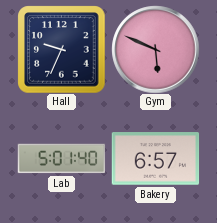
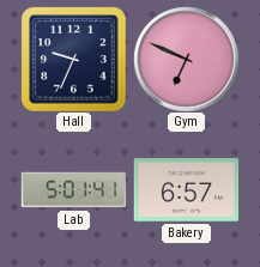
Gym: 5:49 -> 6:49
Lab: 5:01:40 -> 5:01:41
